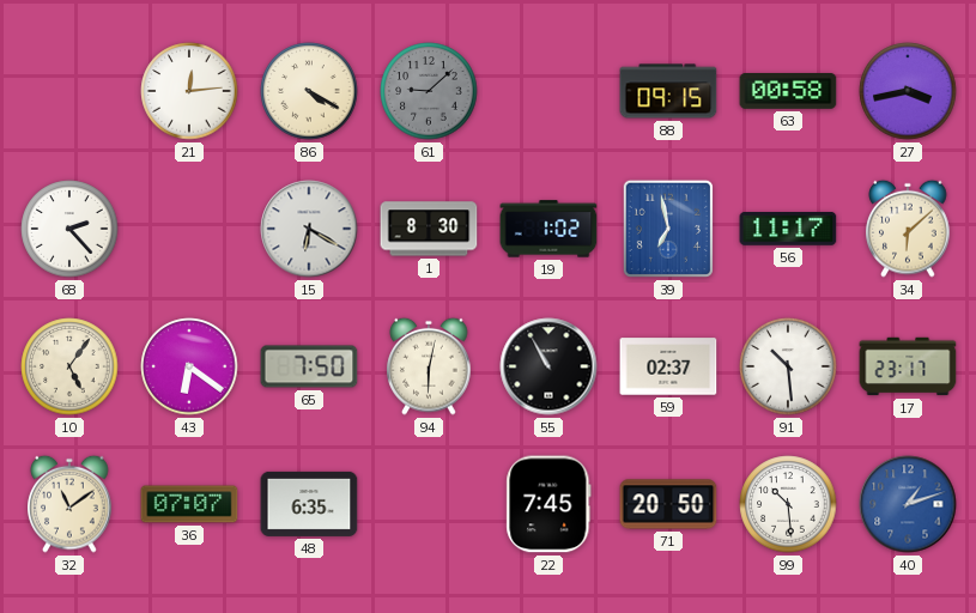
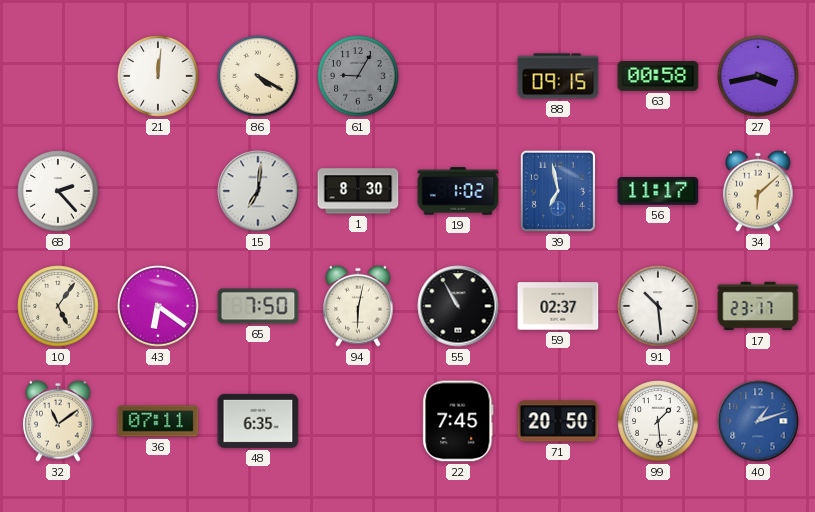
21: 12:14 -> 12:01
61: 9:08 -> 9:05
15: 6:20 -> 7:01
36: 07:07 -> 07:11
99: 10:29 -> 1:29
